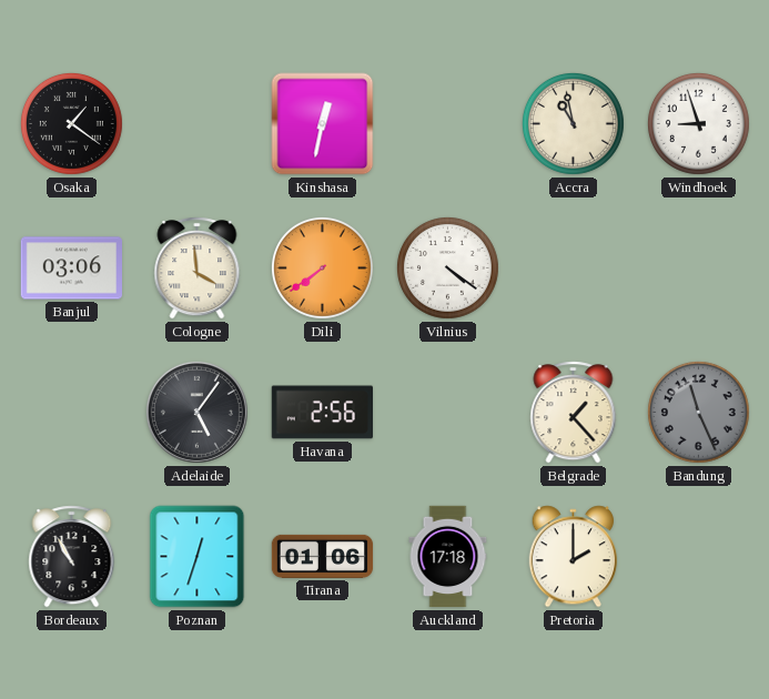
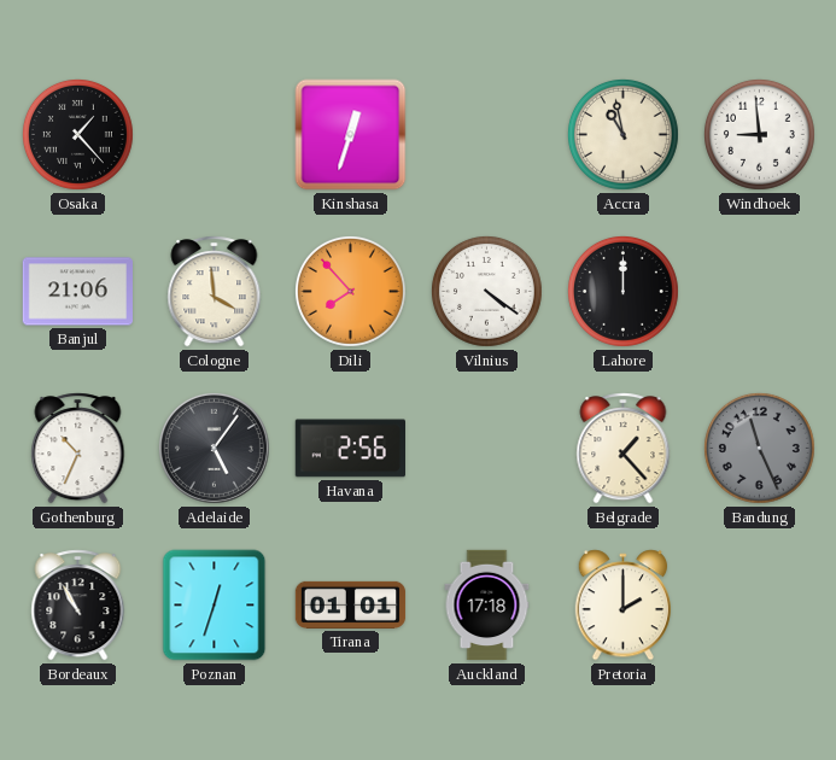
Osaka: 1:21 -> 1:23
Kinshasa: 12:32 -> 12:33
Windhoek: 8:57 -> 8:59
Banjul: 03:06 -> 21:06
Dili: 7:39 -> 7:53
Lahore: none -> 12:00
Gothenburg: none -> 10:34
Tirana: 01:06 -> 01:01
